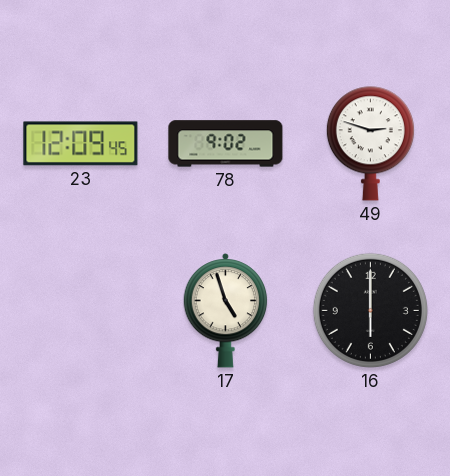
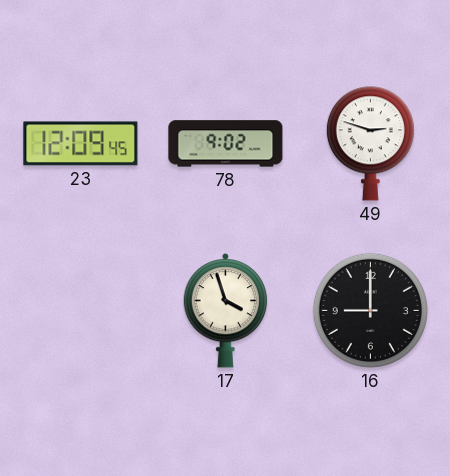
17: 4:57 -> 3:57
16: 6:00 -> 9:00
